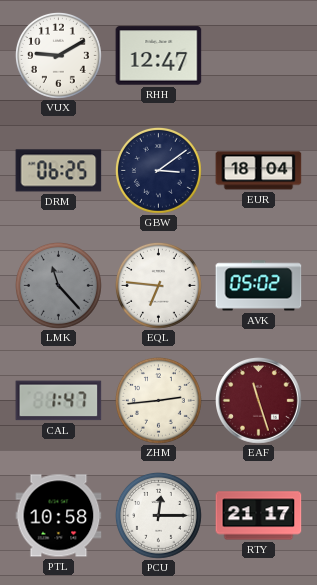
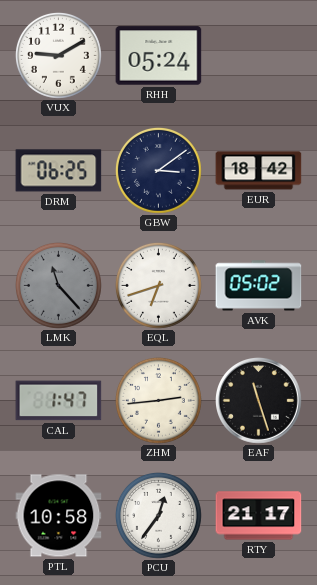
RHH: 12:47 -> 05:24
EUR: 18:04 -> 18:42
EQL: 6:46 -> 6:42
EAF dial: burgundy -> black
PCU: 12:15 -> 12:36
